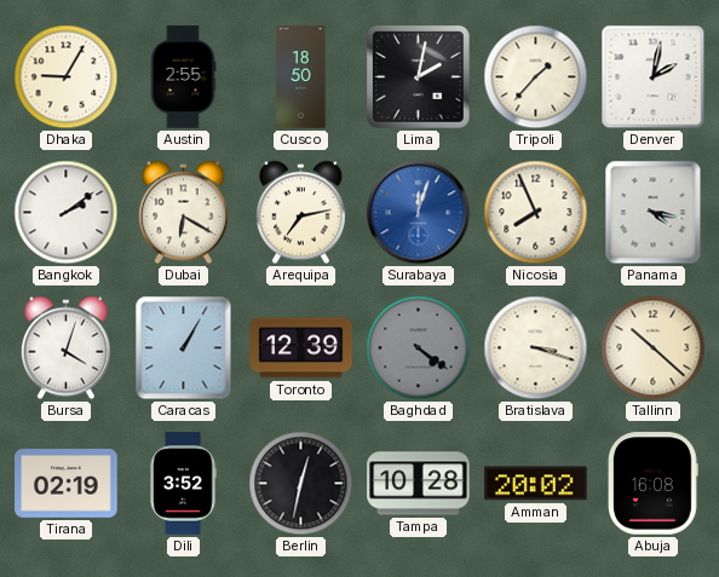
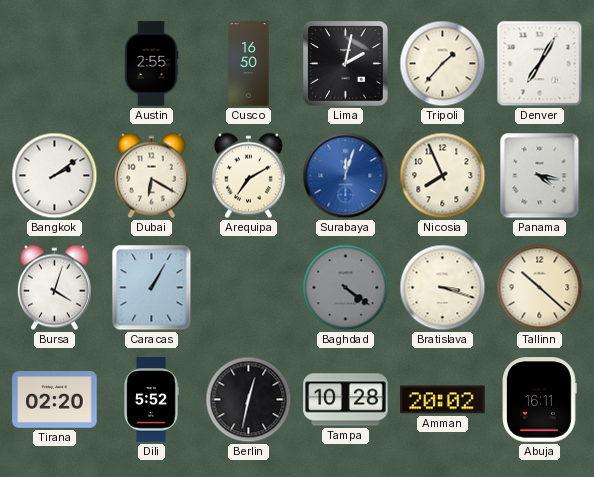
Dhaka: 9:05 -> none
Cusco: 18:50 -> 16:50
Denver: 2:02 -> 7:05
Arequipa: 7:13 -> 7:10
Toronto: 12:39 -> none
Tirana: 02:19 -> 02:20
Dili: 3:52 -> 5:52
Abuja: 16:08 -> 16:11
